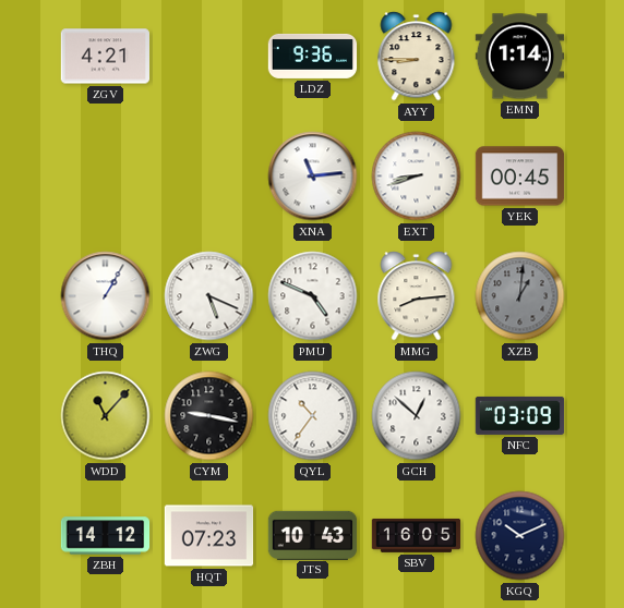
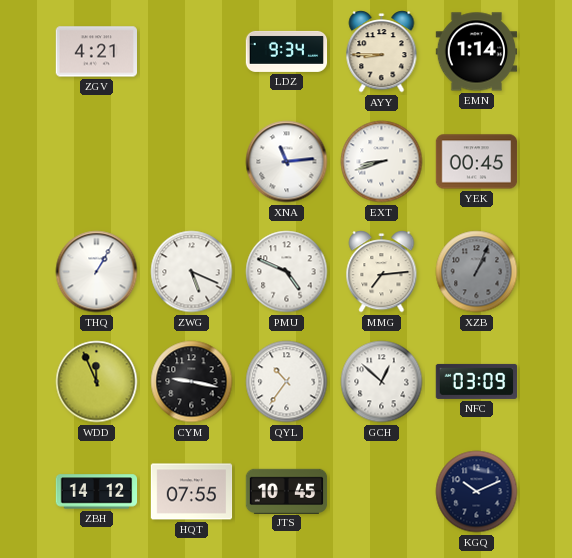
LDZ: 9:36 -> 9:34
MMG: 8:14 -> 7:14
XZB: 1:01 -> 1:04
WDD: 11:07 -> 11:56
HQT: 07:23 -> 07:55
JTS: 10:43 -> 10:45
SBV: 16:05 -> none
